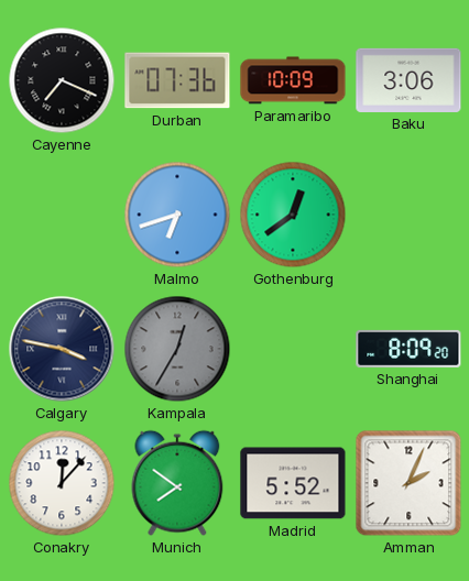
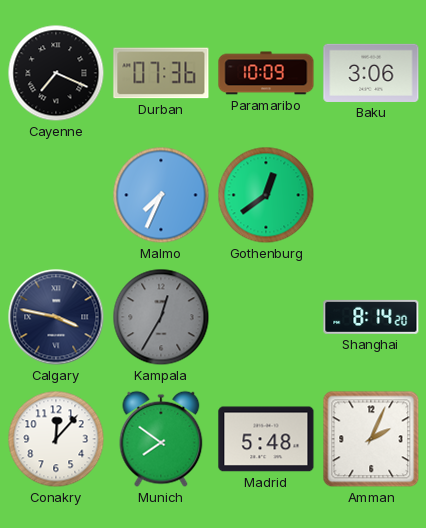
Malmo: 6:42 -> 7:34
Shanghai: 8:09 -> 8:14
Madrid: 5:52 -> 5:48
